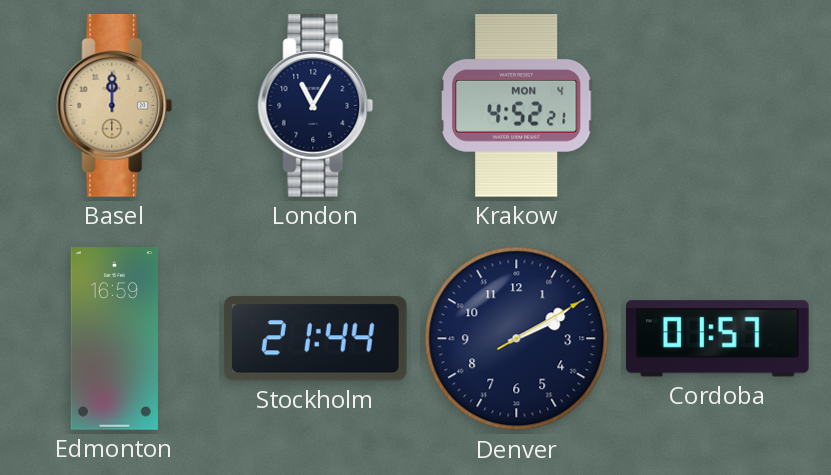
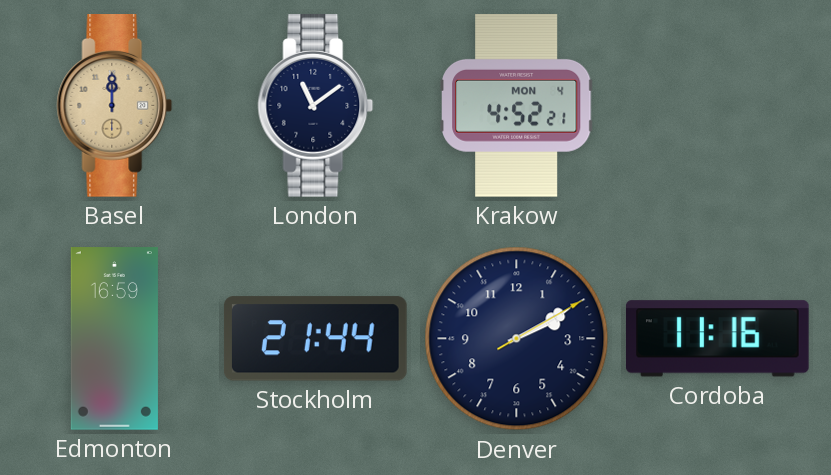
London: 11:05 -> 11:09
Cordoba: 01:57 -> 11:16
